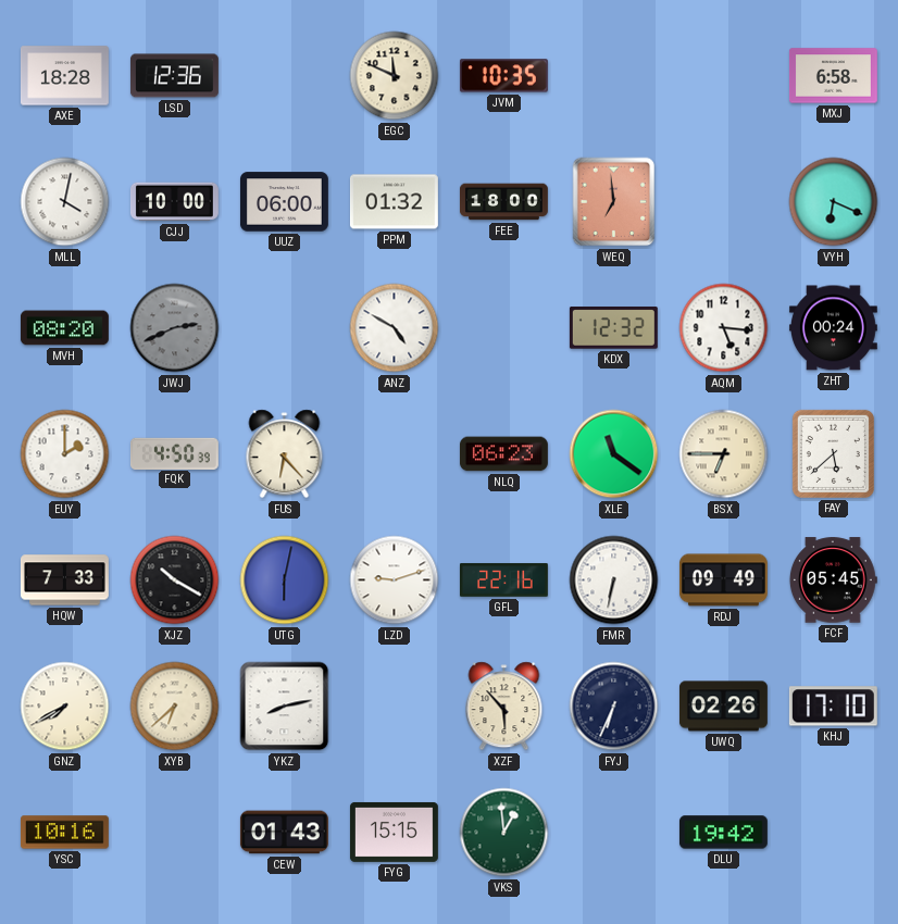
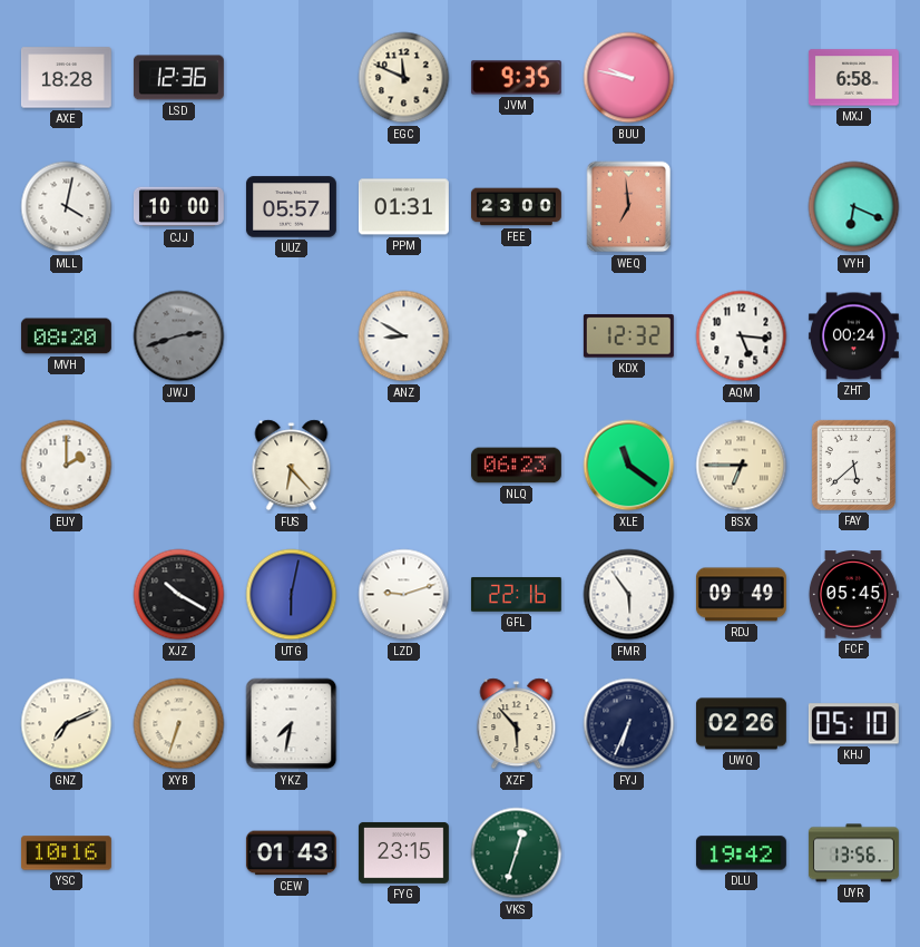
JVM: 10:35 -> 9:35
BUU: none -> 9:47
UUZ: 06:00 -> 05:57
PPM: 01:32 -> 01:31
FEE: 18:00 -> 23:00
JWJ: 2:41 -> 2:42
ANZ: 4:50 -> 8:50
FQK: 4:50 -> none
HQW: 7:33 -> none
FMR: 6:32 -> 5:54
GNZ: 7:40 -> 7:11
XYB: 6:38 -> 6:33
YKZ: 8:13 -> 7:32
KHJ: 17:10 -> 05:10
FYG: 15:15 -> 23:15
VKS: 12:59 -> 12:33
UYR: none -> 13:56
